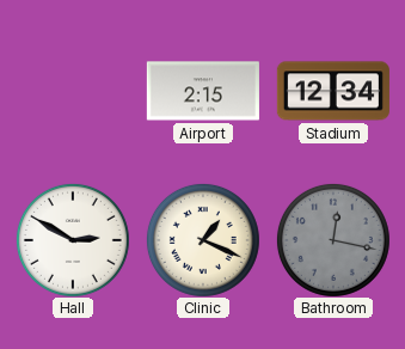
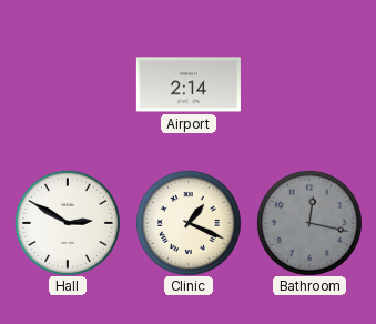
Airport: 2:15 -> 2:14
Stadium: 12:34 -> none
